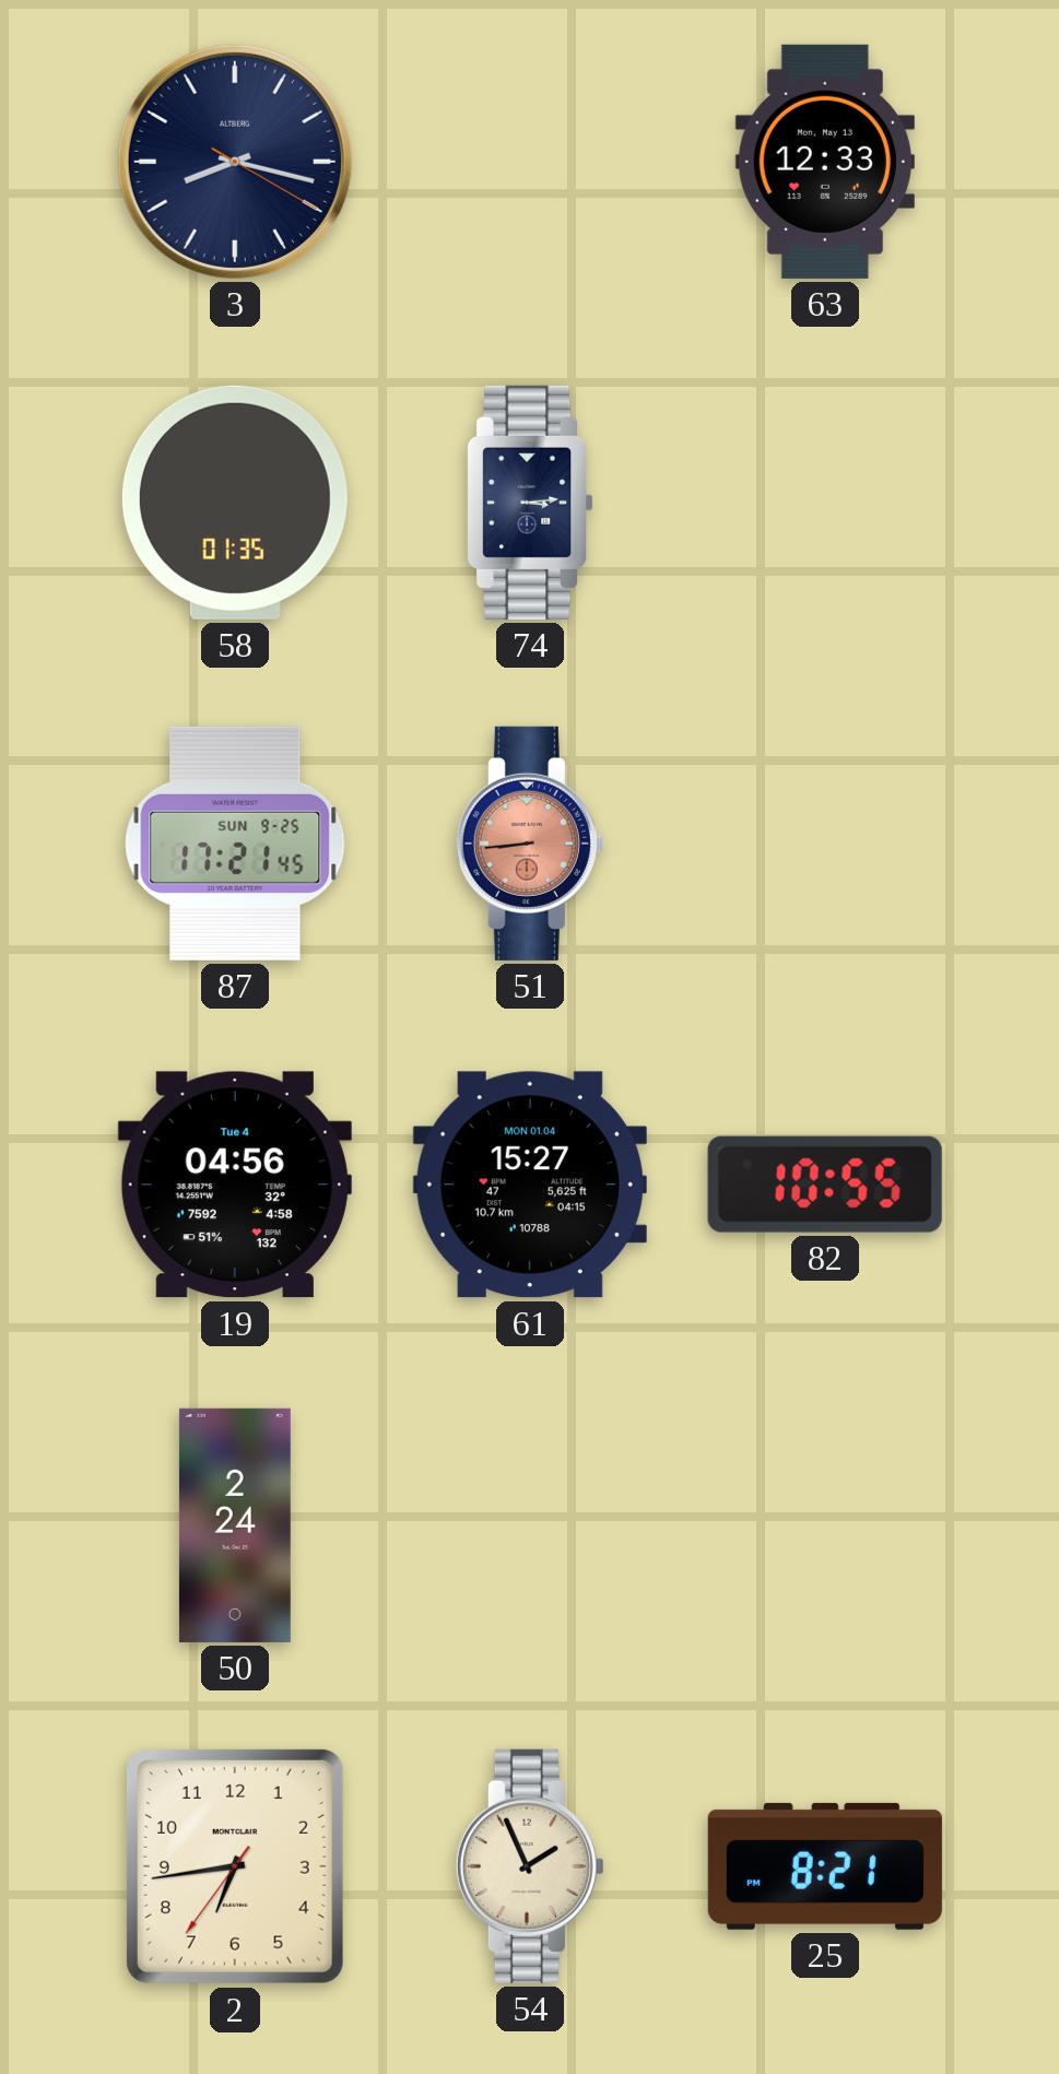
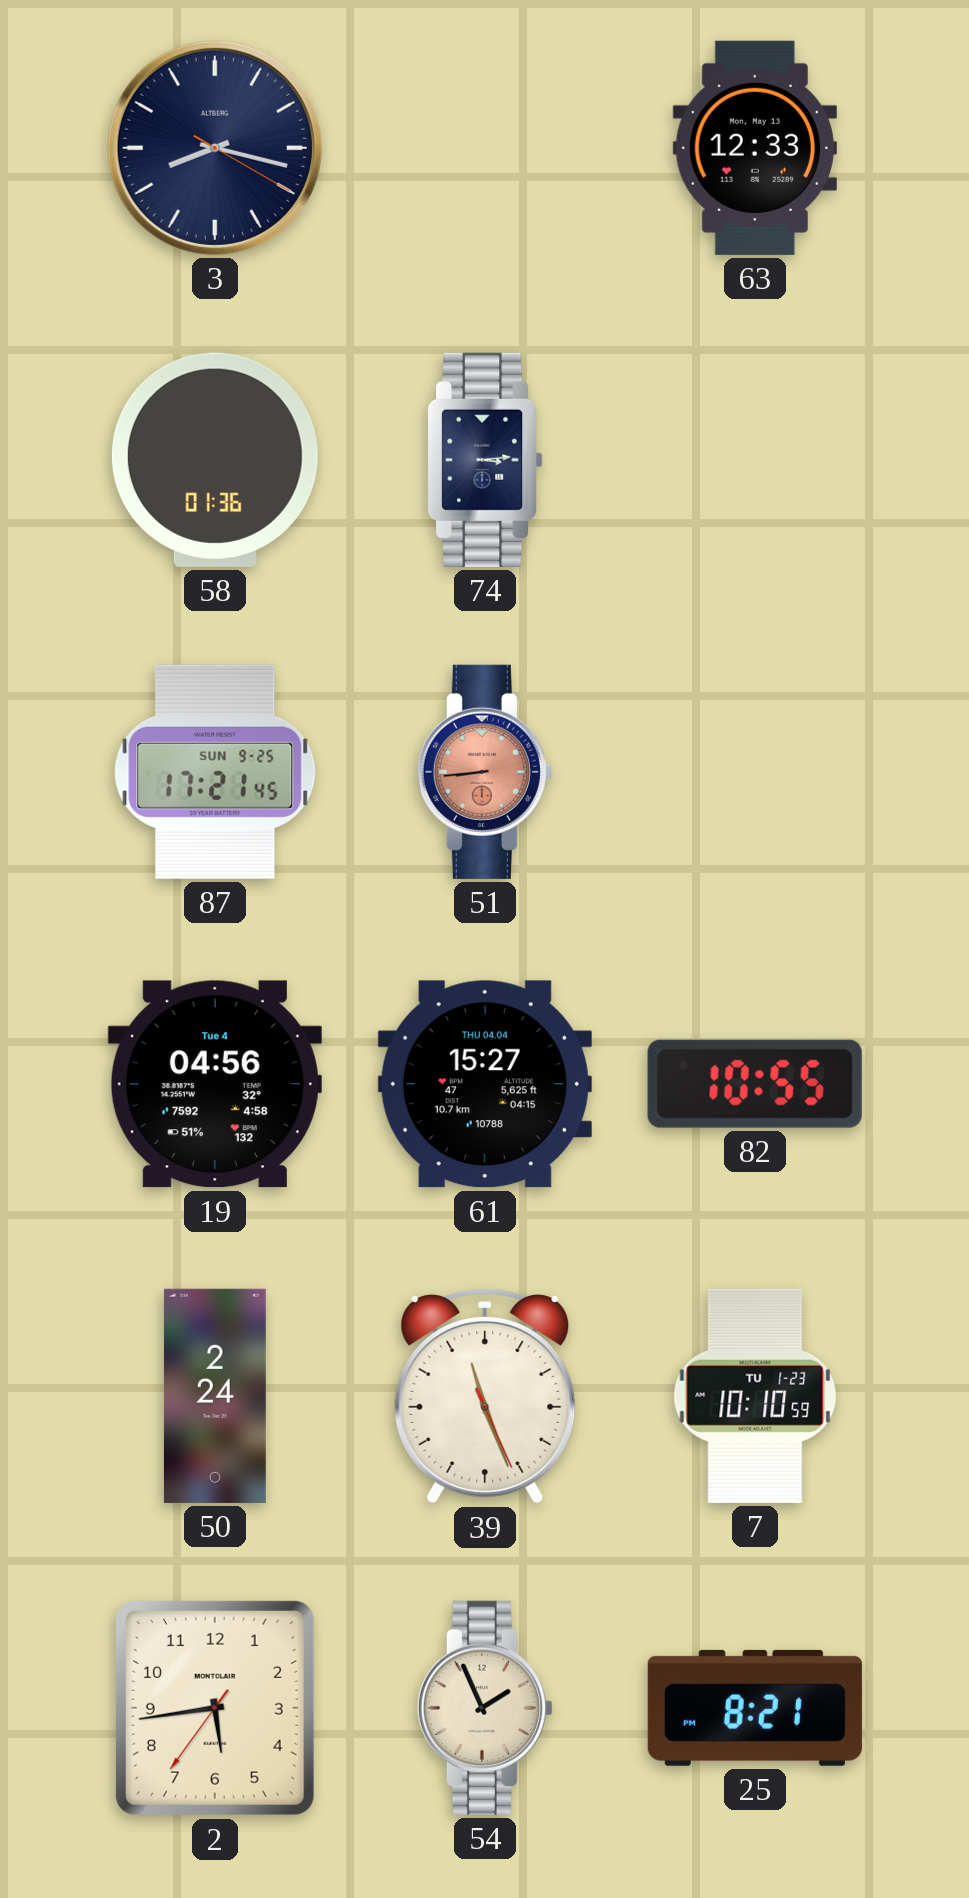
58: 01:35 -> 01:36
61 date: MON 01.04 -> THU 04.04
39: none -> 11:26
7: none -> 10:10
2: 6:43 -> 5:43
